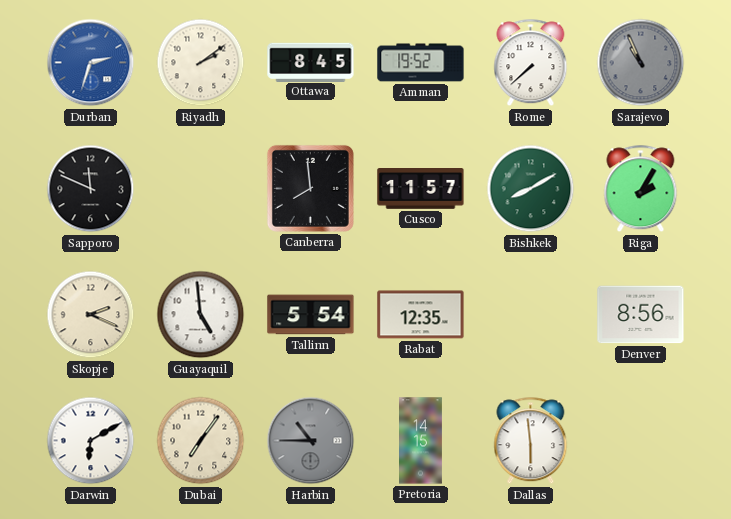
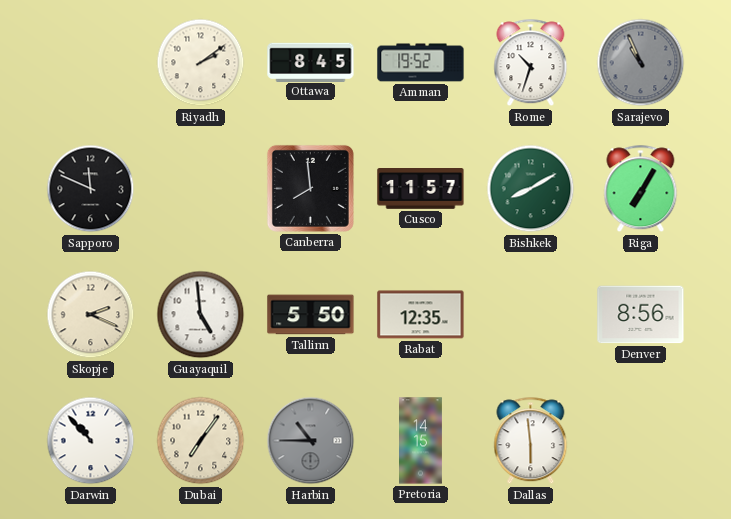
Durban: 2:33 -> none
Rome: 7:38 -> 10:33
Riga: 2:05 -> 7:05
Tallinn: 5:54 -> 5:50
Darwin: 6:10 -> 10:53
